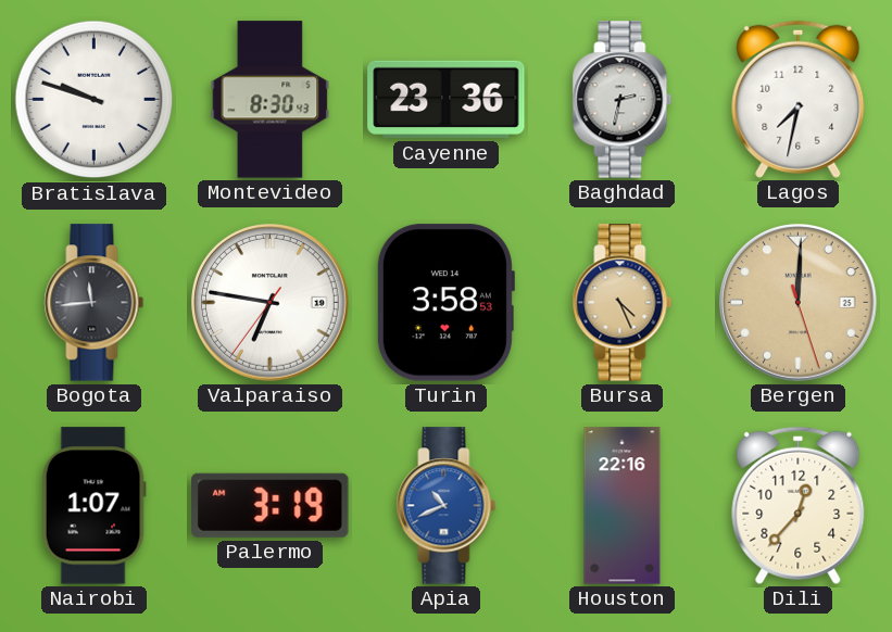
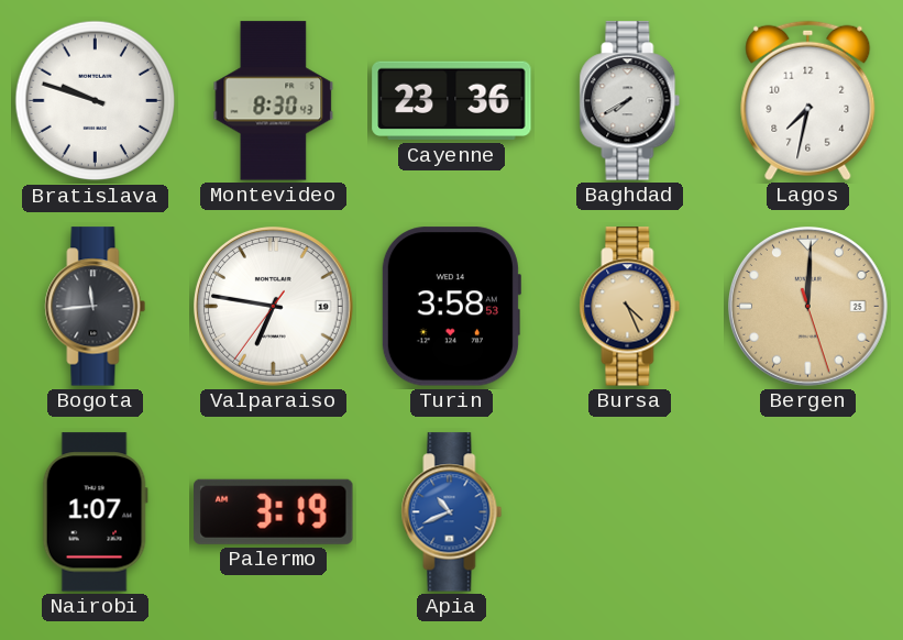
Baghdad: 2:32 -> 7:40
Houston: 22:16 -> none
Dili: 12:37 -> none
